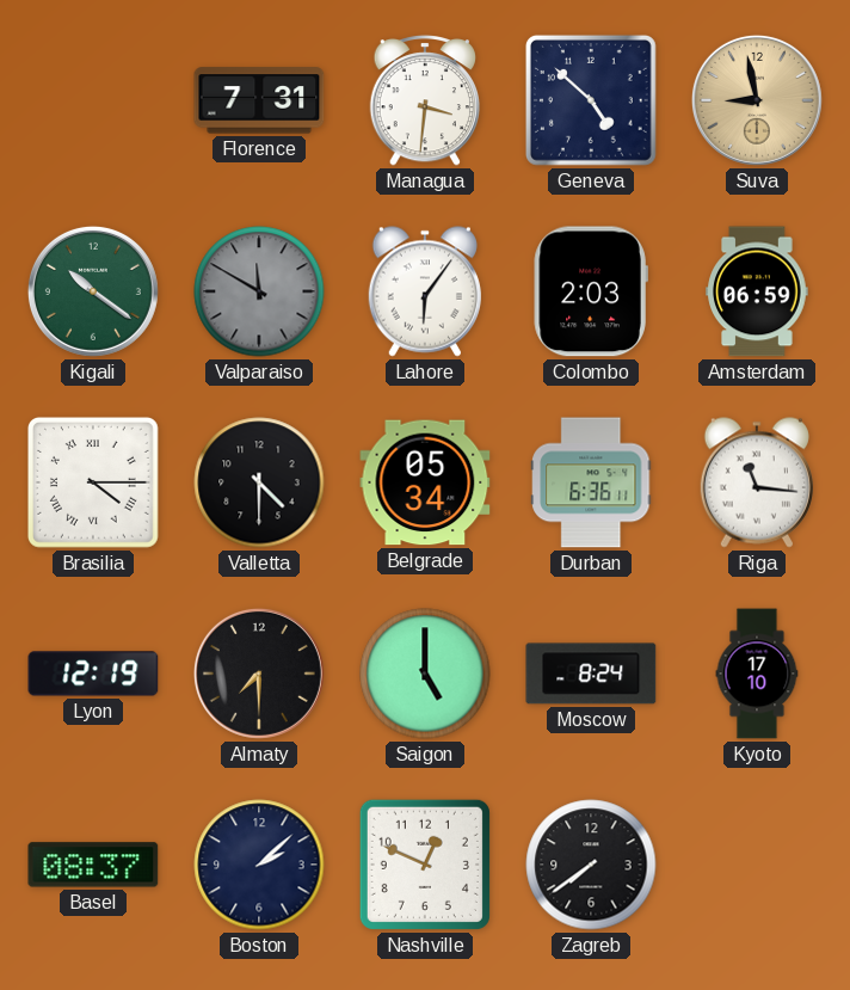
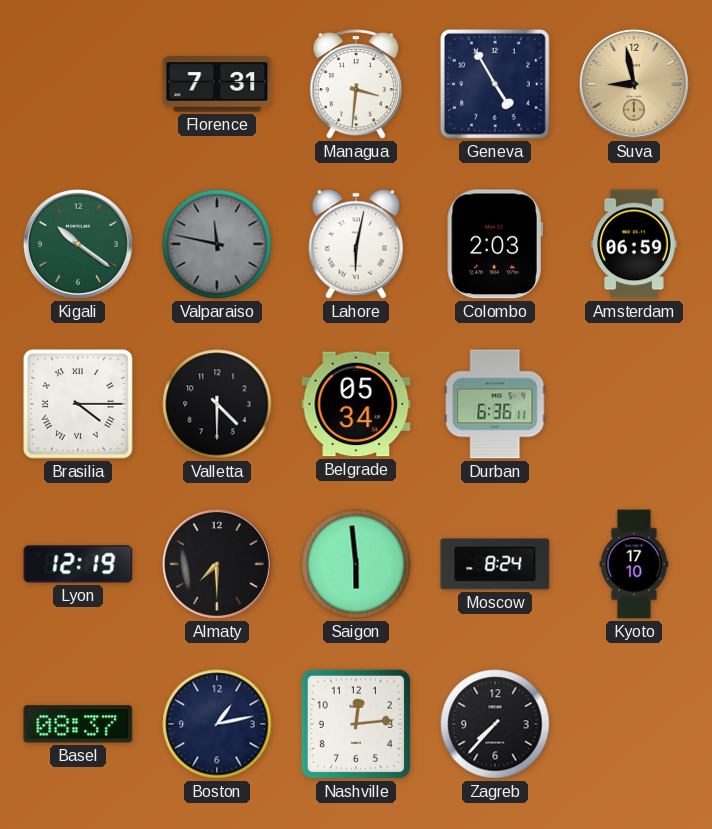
Geneva: 4:52 -> 4:55
Valparaiso: 11:50 -> 11:47
Lahore: 6:06 -> 6:02
Riga: 11:16 -> none
Saigon: 5:00 -> 5:59
Boston: 2:08 -> 1:13
Nashville: 12:49 -> 12:14
Zagreb: 7:39 -> 7:37
